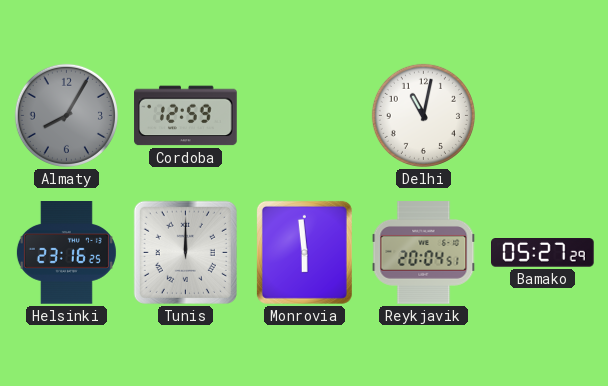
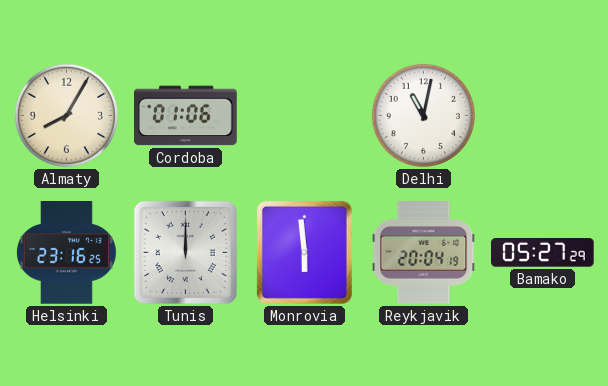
Almaty dial: grey -> cream
Cordoba: 12:59 -> 01:06
Reykjavik: 20:04:51 -> 20:04:19
